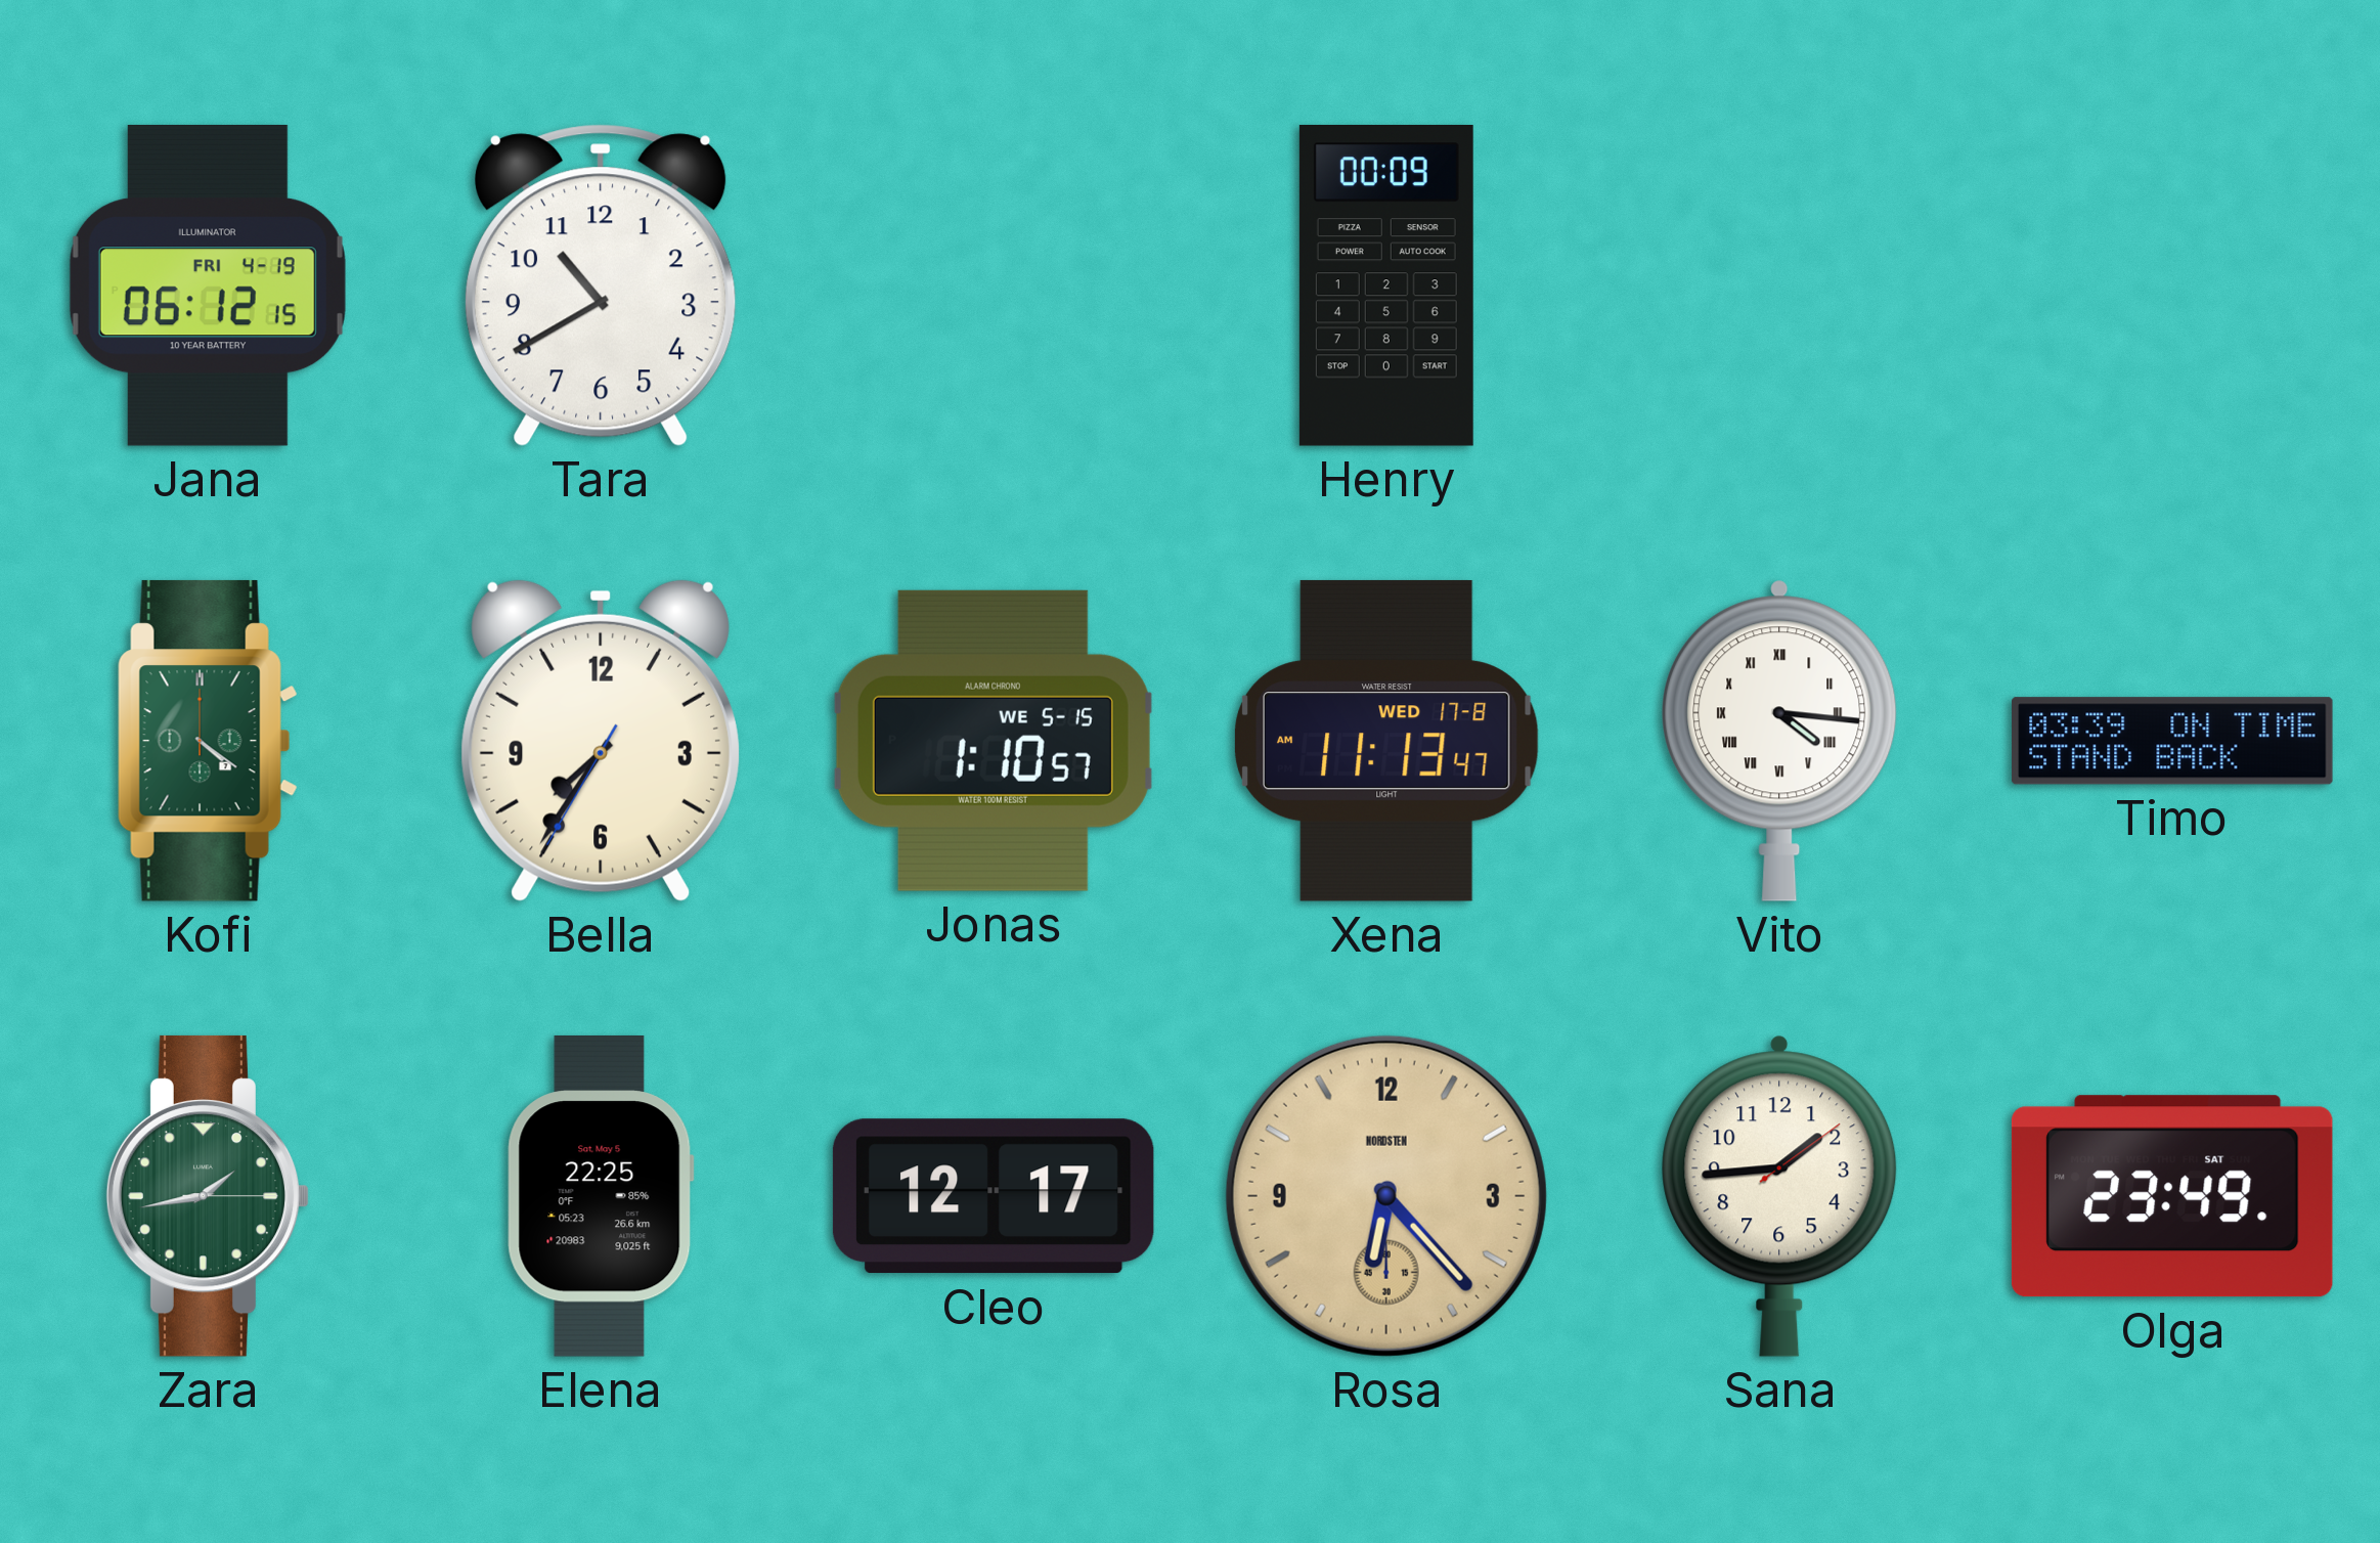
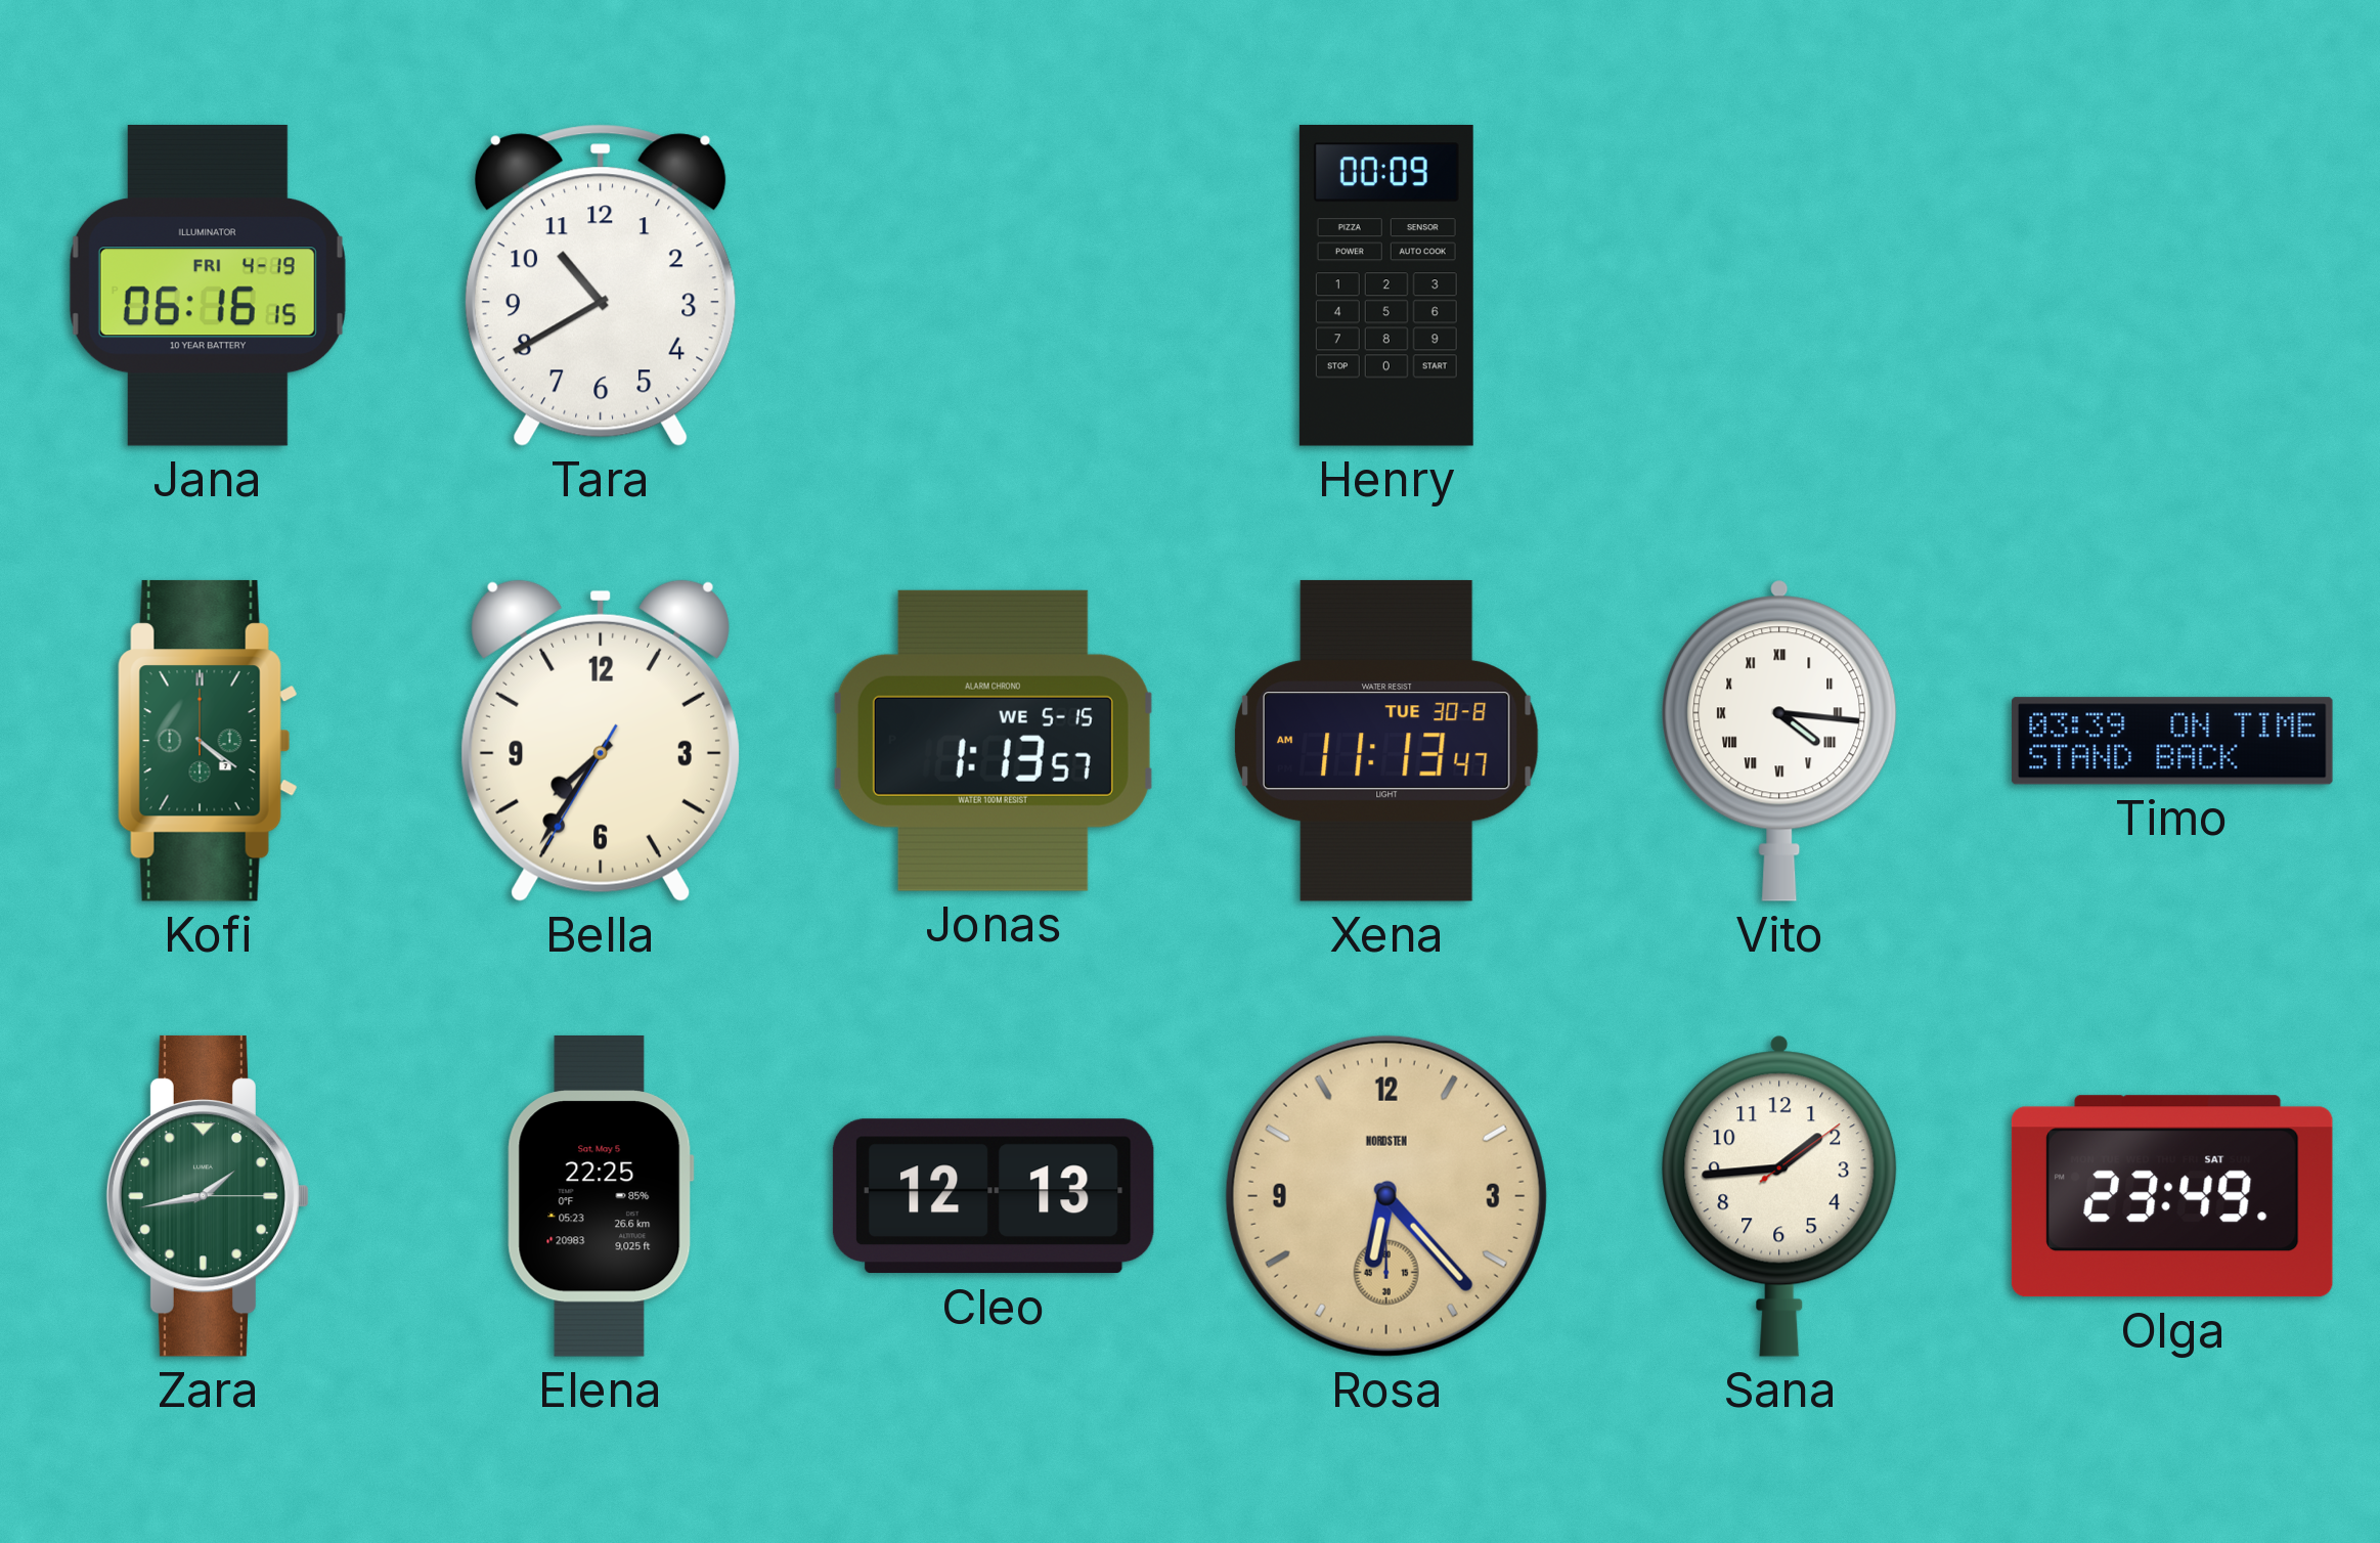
Jana: 06:12 -> 06:16
Jonas: 1:10 -> 1:13
Xena date: WED 17-8 -> TUE 30-8
Cleo: 12:17 -> 12:13
